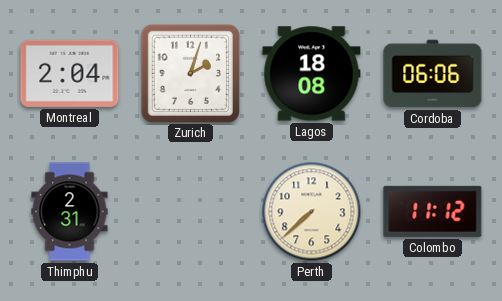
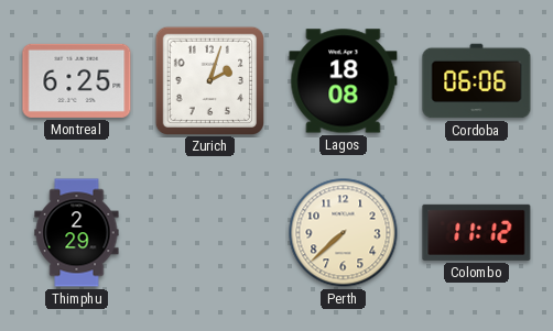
Montreal: 2:04 -> 6:25
Thimphu: 2:31 -> 2:29
